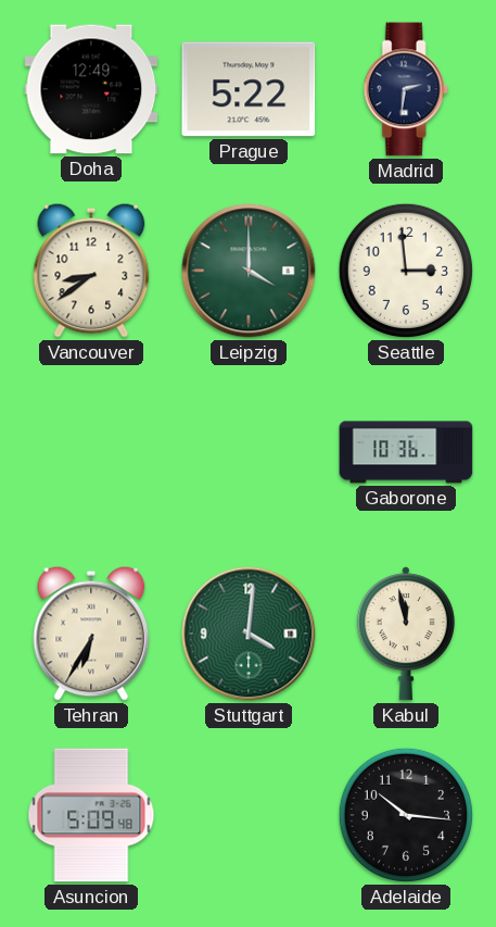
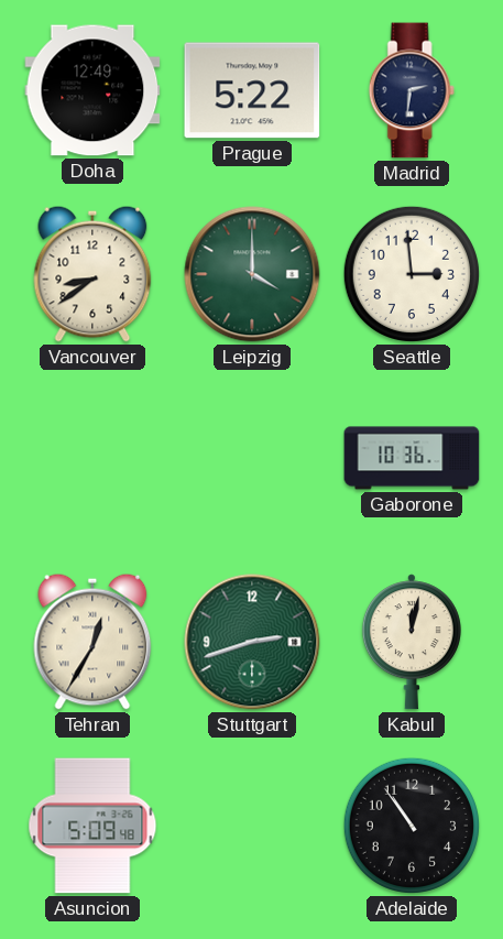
Tehran: 6:35 -> 12:35
Stuttgart: 4:01 -> 2:42
Kabul: 11:58 -> 12:02
Adelaide: 10:16 -> 10:54
